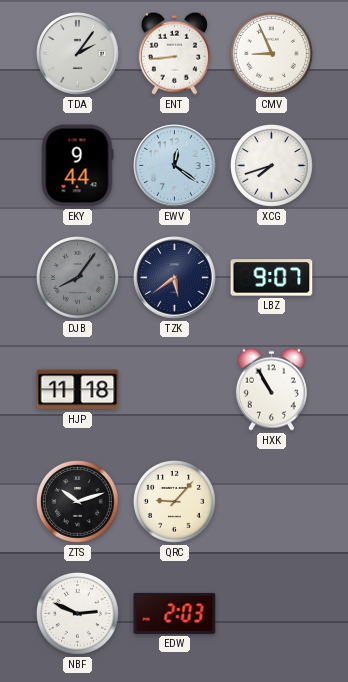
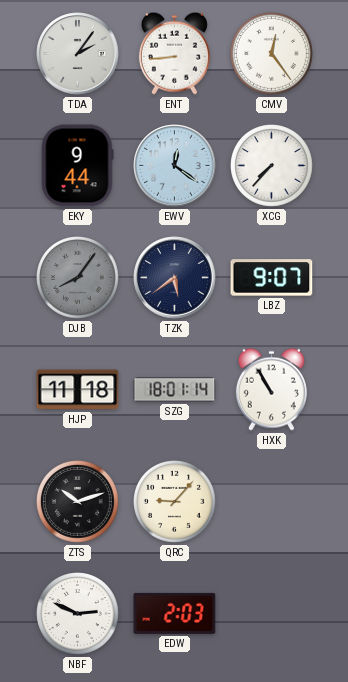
CMV: 8:56 -> 12:24
XCG: 7:42 -> 7:37
SZG: none -> 18:01
